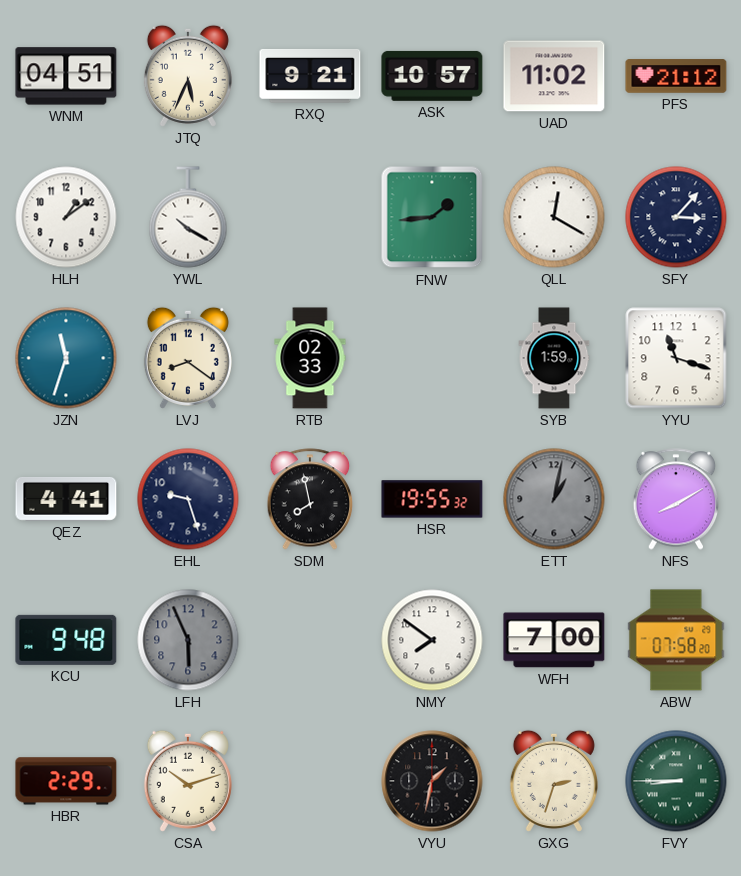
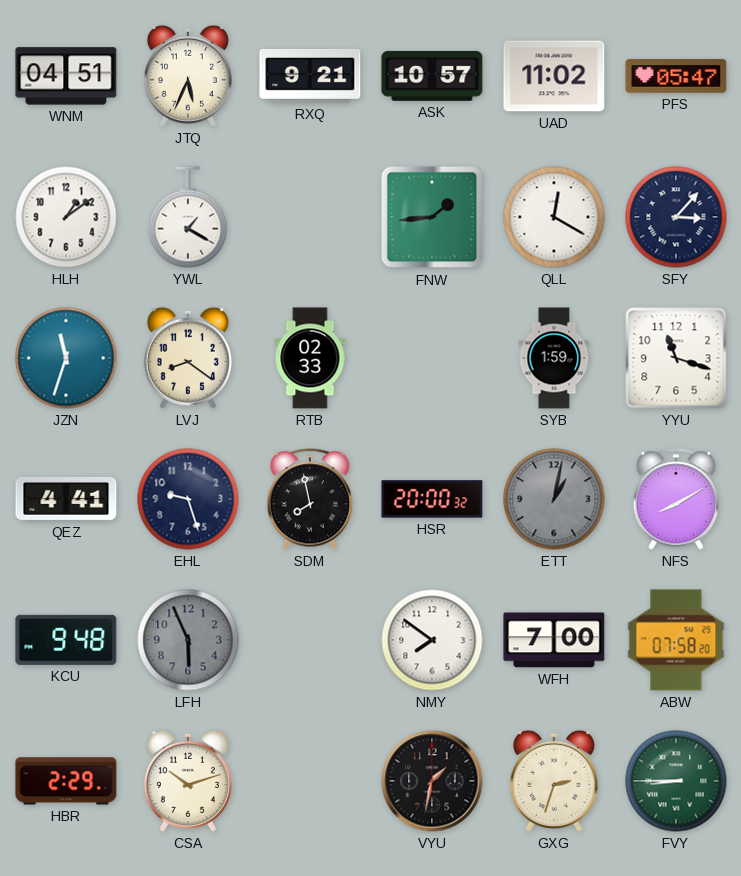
PFS: 21:12 -> 05:47
YWL: 10:20 -> 1:20
HSR: 19:55 -> 20:00
